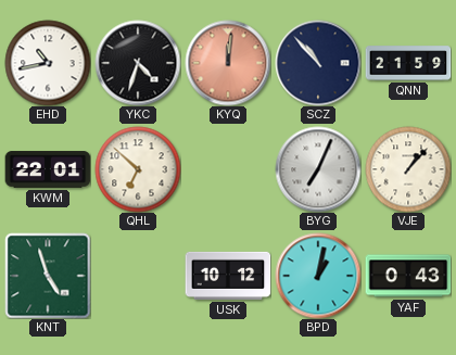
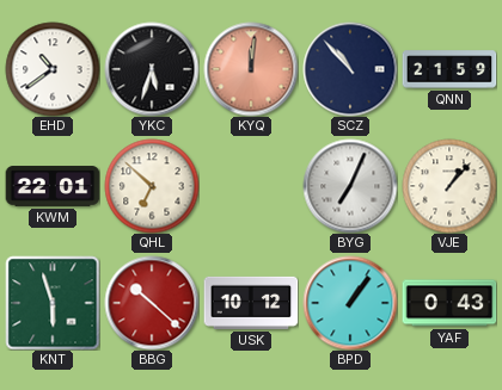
EHD: 10:43 -> 10:39
YKC: 4:33 -> 5:33
KNT: 4:57 -> 5:57
BBG: none -> 10:22
BPD: 1:02 -> 1:06
